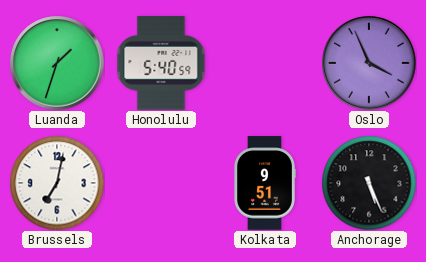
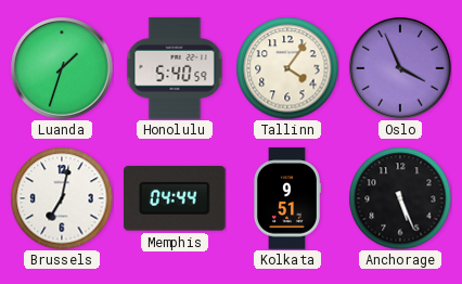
Tallinn: none -> 4:06
Memphis: none -> 04:44
